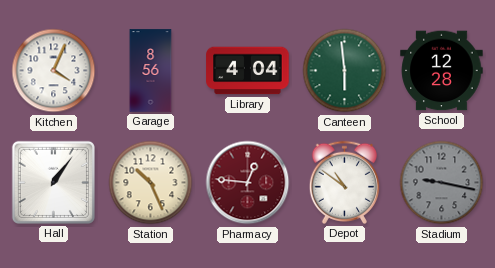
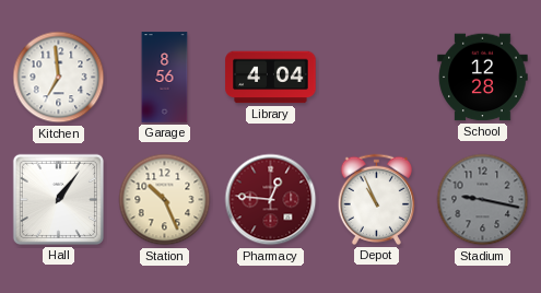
Kitchen: 4:04 -> 6:59
Canteen: 5:59 -> none
Depot: 10:51 -> 10:56
